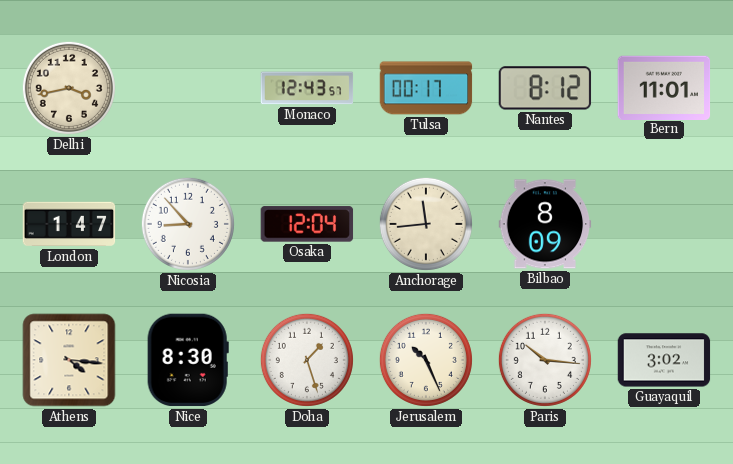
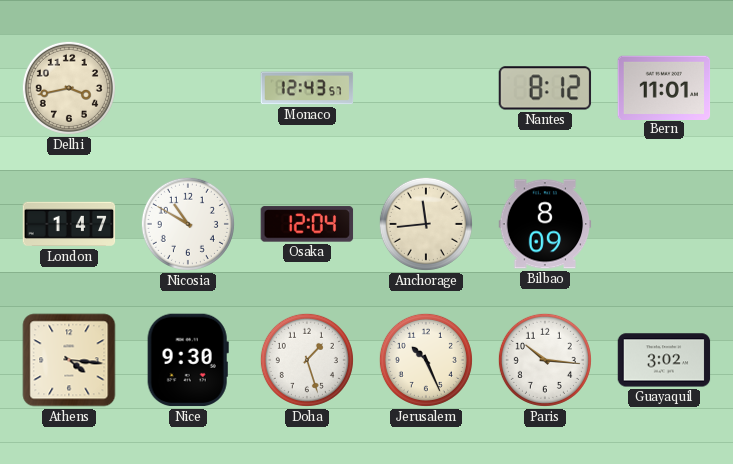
Tulsa: 00:17 -> none
Nicosia: 8:53 -> 10:50
Nice: 8:30 -> 9:30
